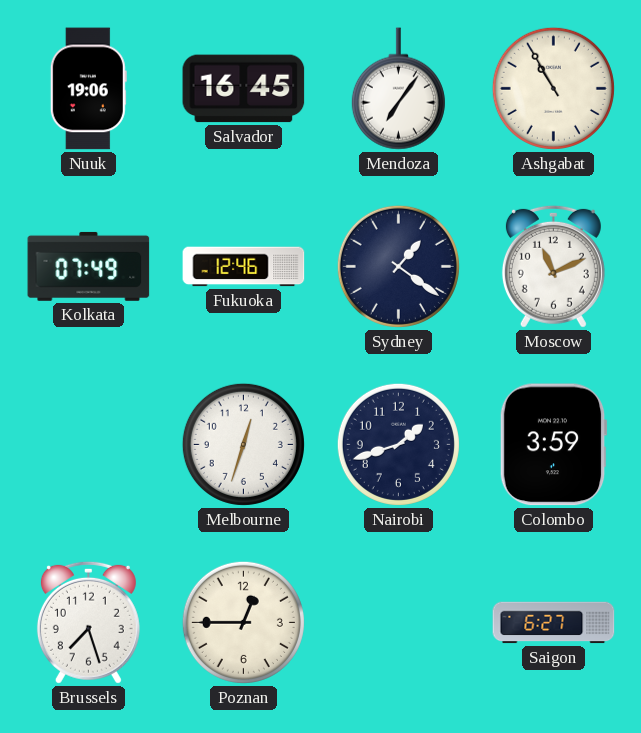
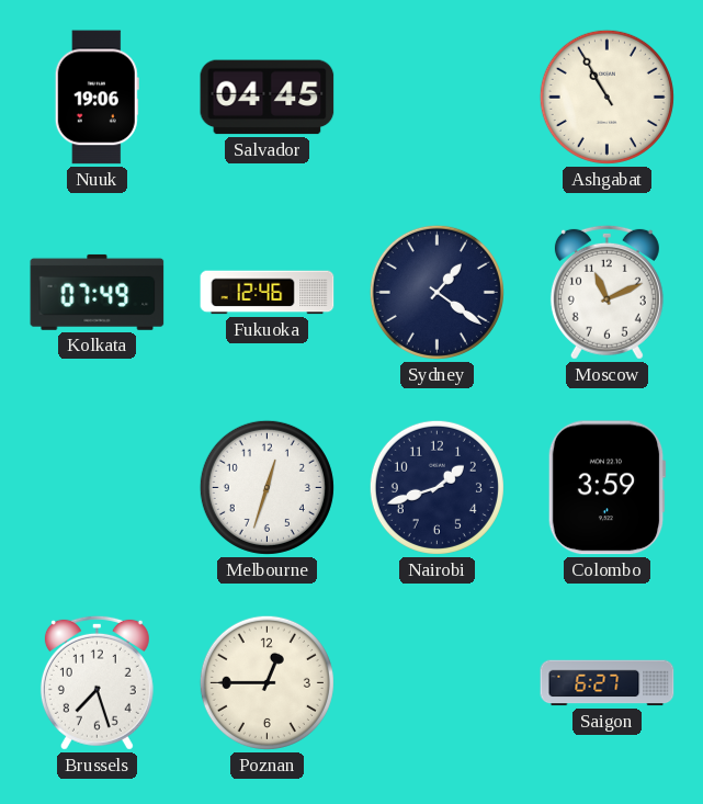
Salvador: 16:45 -> 04:45
Mendoza: 7:06 -> none
